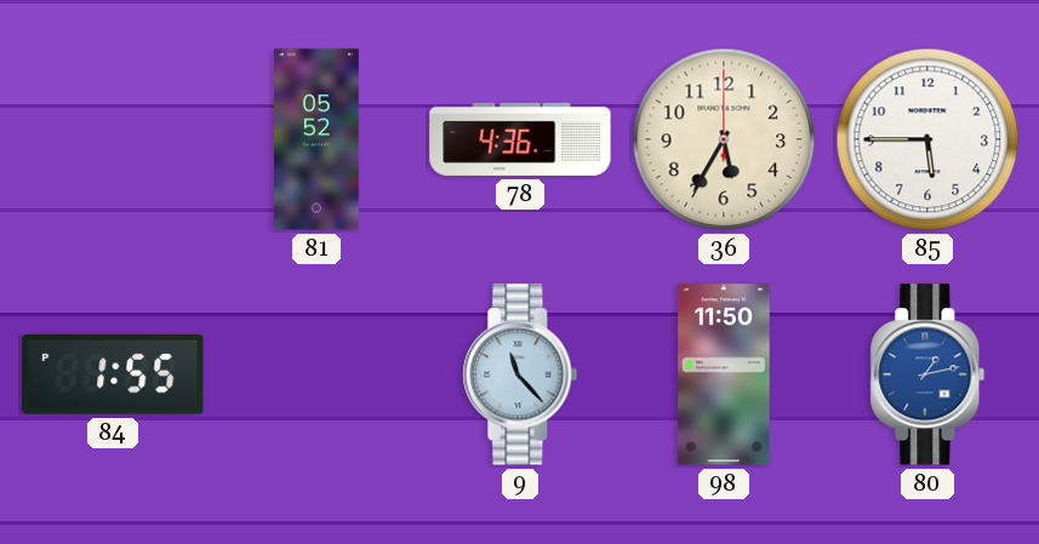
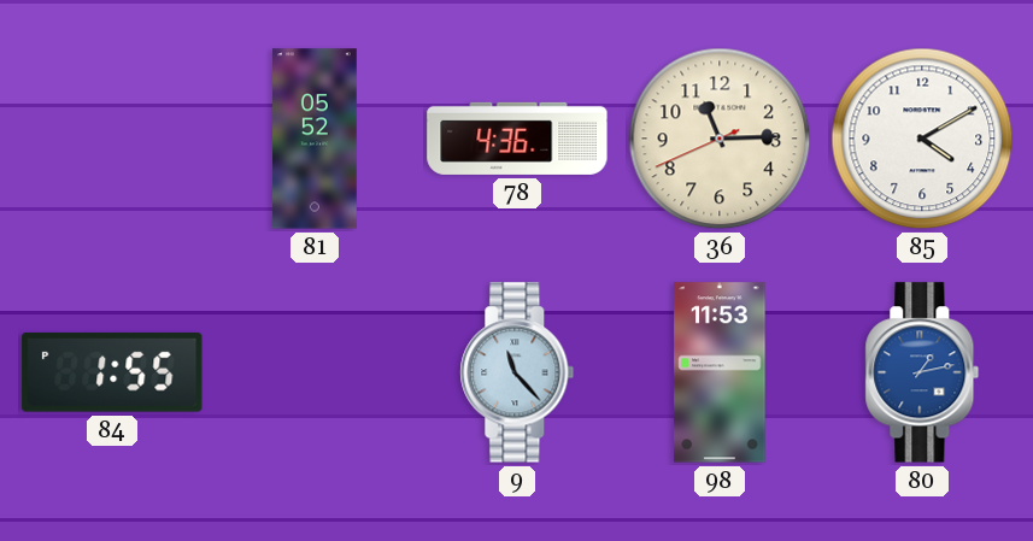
36: 5:35 -> 11:14
85: 5:45 -> 4:10
98: 11:50 -> 11:53
